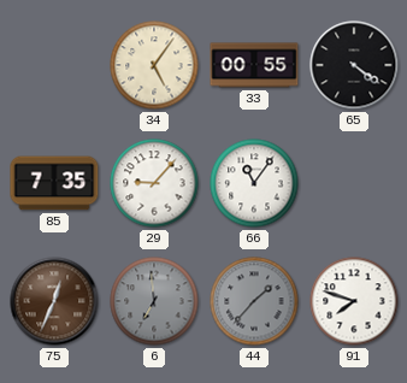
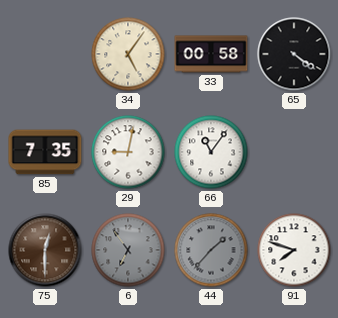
33: 00:55 -> 00:58
29: 9:07 -> 9:02
75: 12:34 -> 12:30
6: 6:59 -> 6:54
